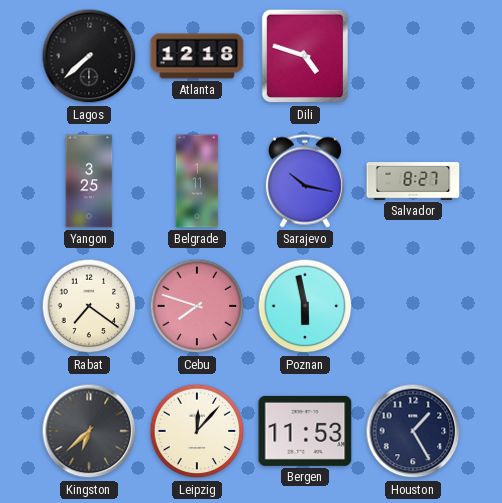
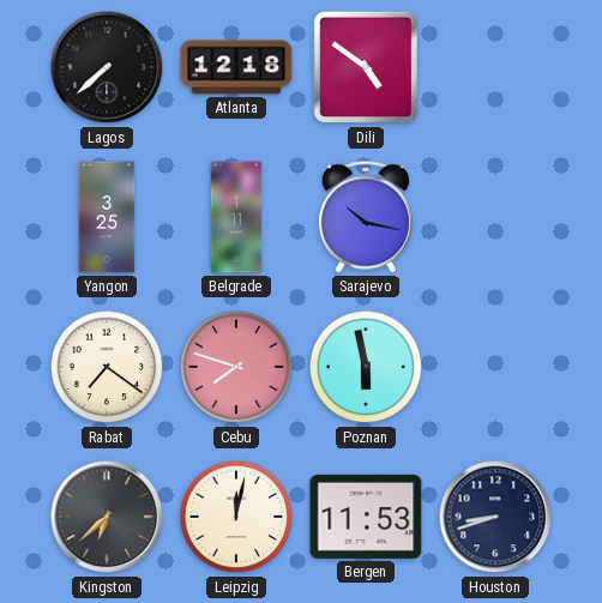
Dili: 4:48 -> 4:51
Salvador: 8:27 -> none
Leipzig: 12:07 -> 12:02
Houston: 1:25 -> 8:42
